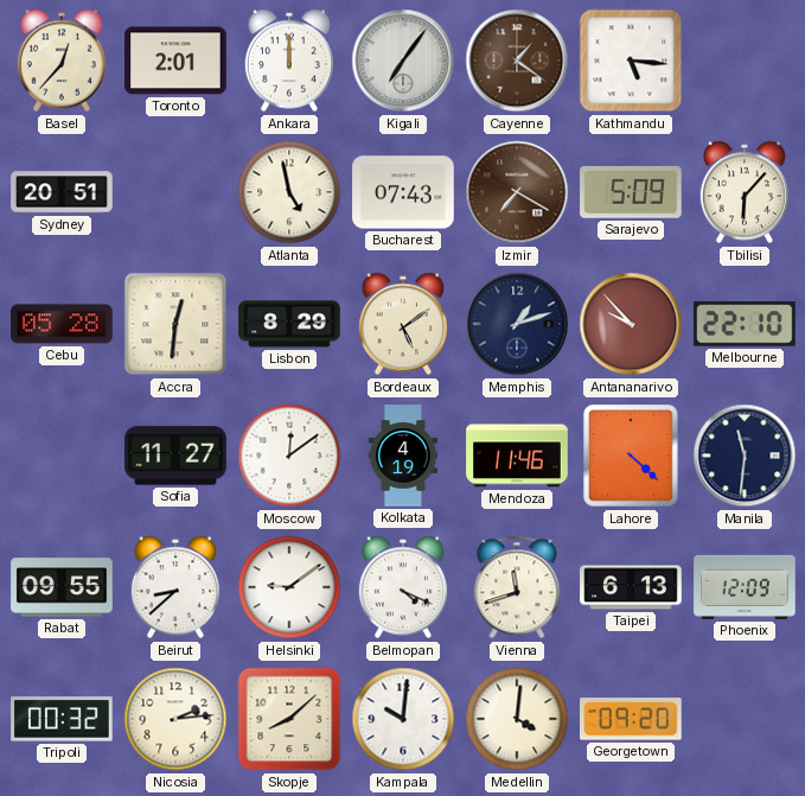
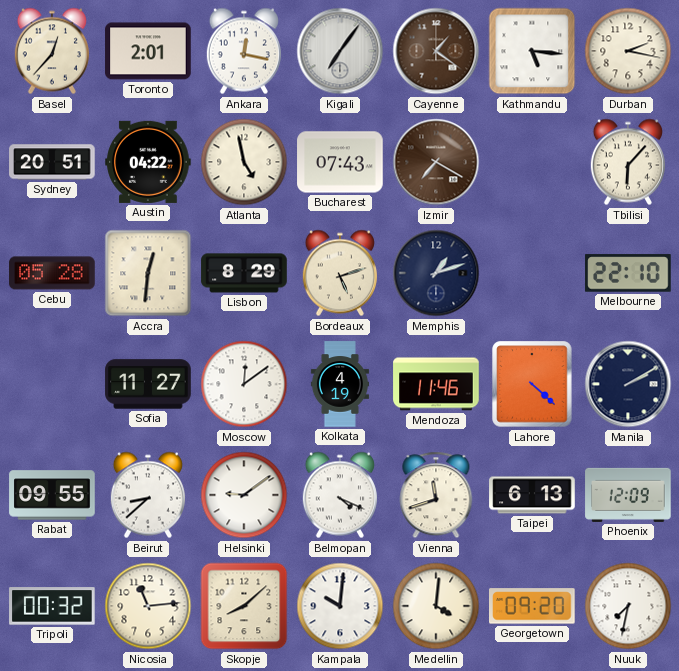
Ankara: 12:00 -> 12:17
Durban: none -> 2:17
Austin: none -> 04:22
Sarajevo: 5:09 -> none
Bordeaux: 5:09 -> 5:12
Antananarivo: 9:53 -> none
Manila: 11:31 -> 2:10
Nicosia: 2:14 -> 11:14
Nuuk: none -> 7:32
